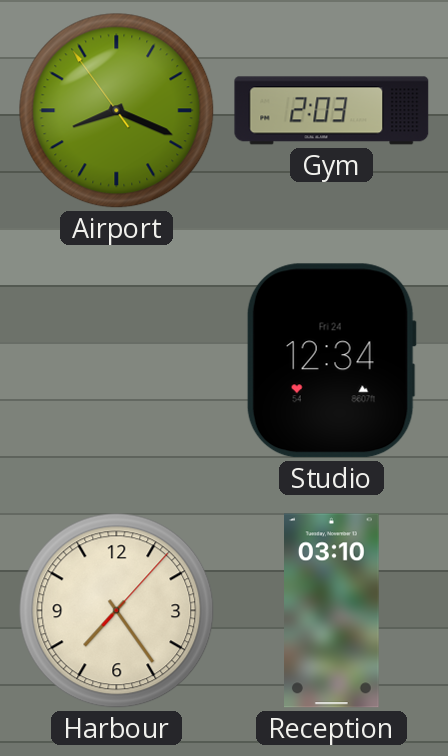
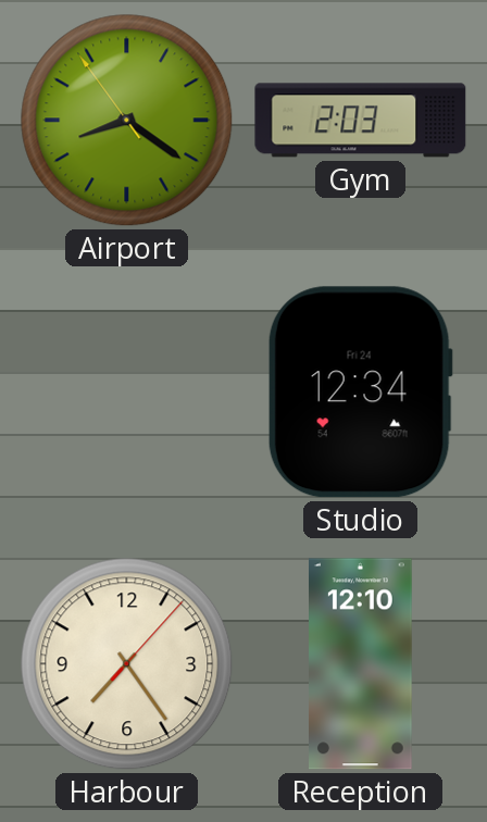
Airport: 8:18 -> 8:20
Reception: 03:10 -> 12:10
